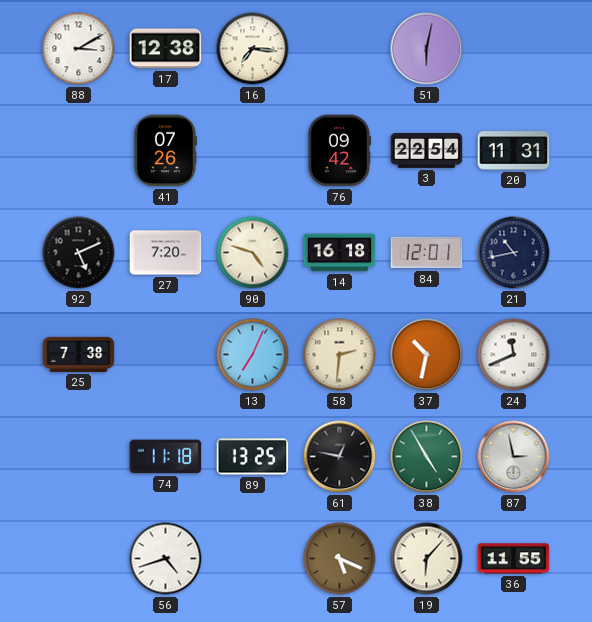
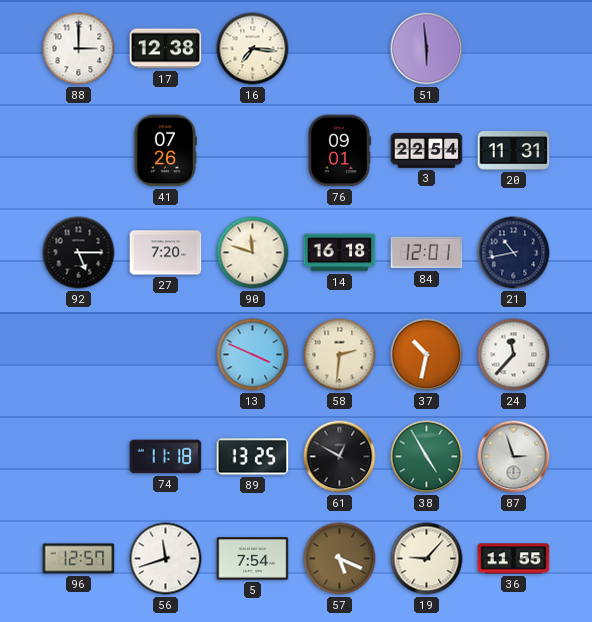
88: 3:10 -> 3:00
51: 6:02 -> 5:59
76: 09:42 -> 09:01
92: 5:11 -> 5:15
90: 4:48 -> 11:48
25: 7:38 -> none
13: 7:04 -> 3:49
24: 11:41 -> 11:37
61: 12:47 -> 12:50
87: 2:58 -> 2:57
96: none -> 12:57
56: 4:42 -> 11:42
5: none -> 7:54
19: 6:07 -> 9:07
